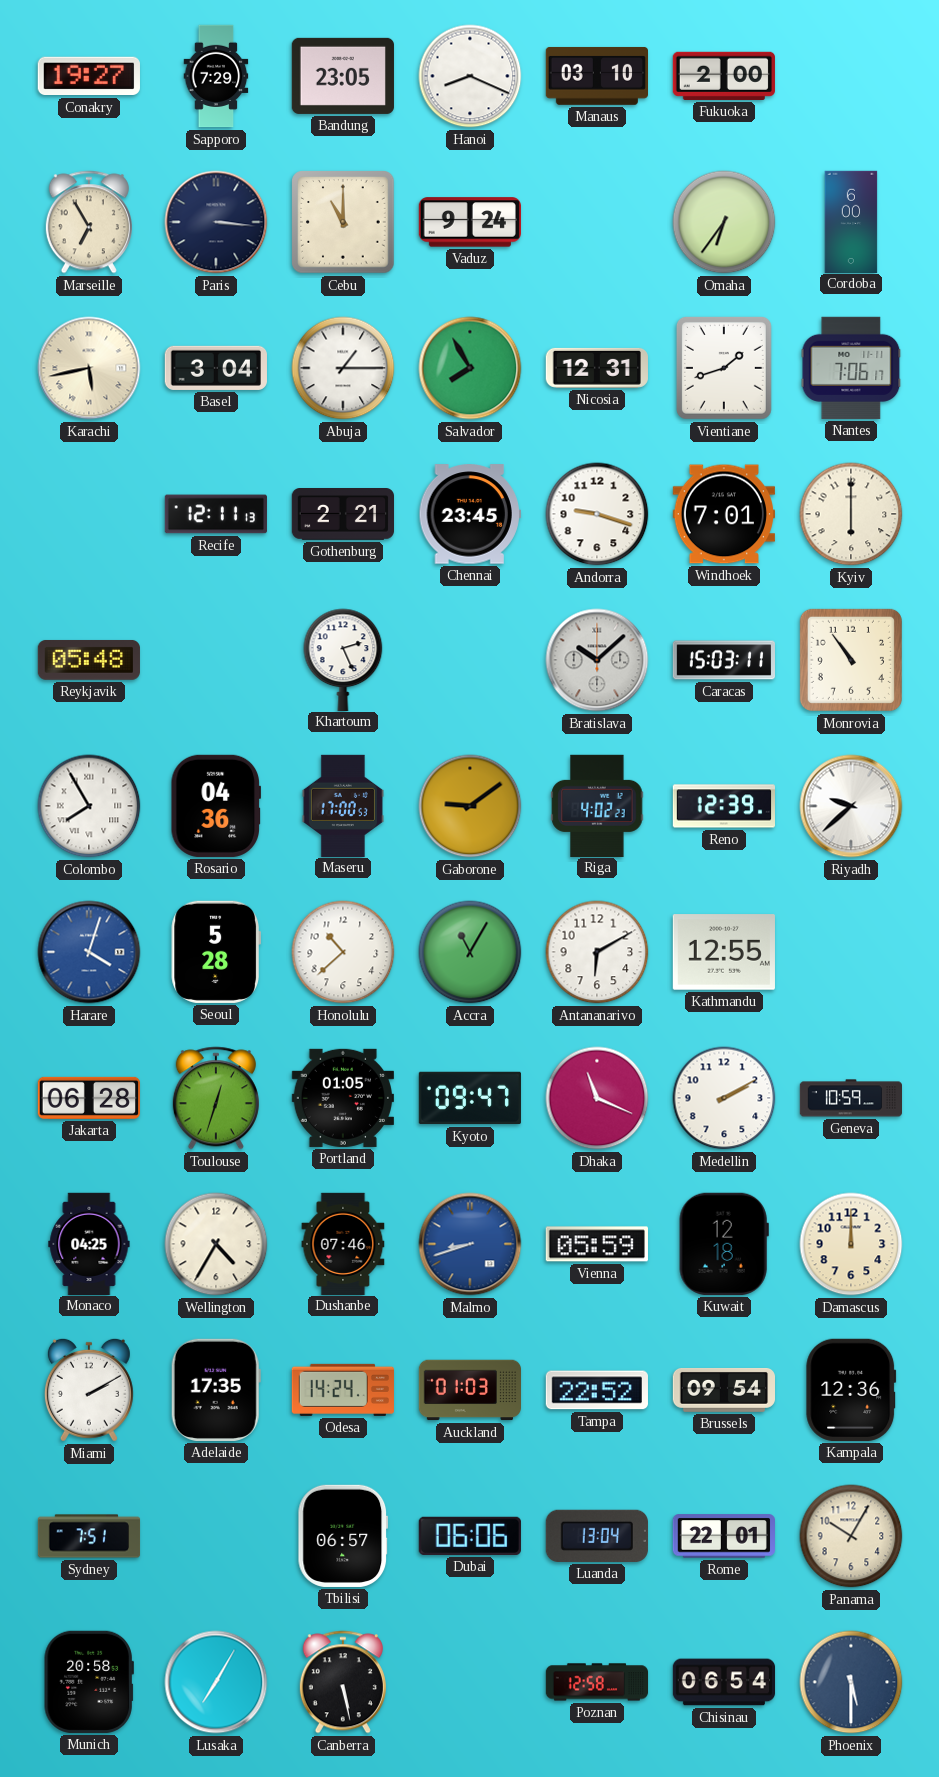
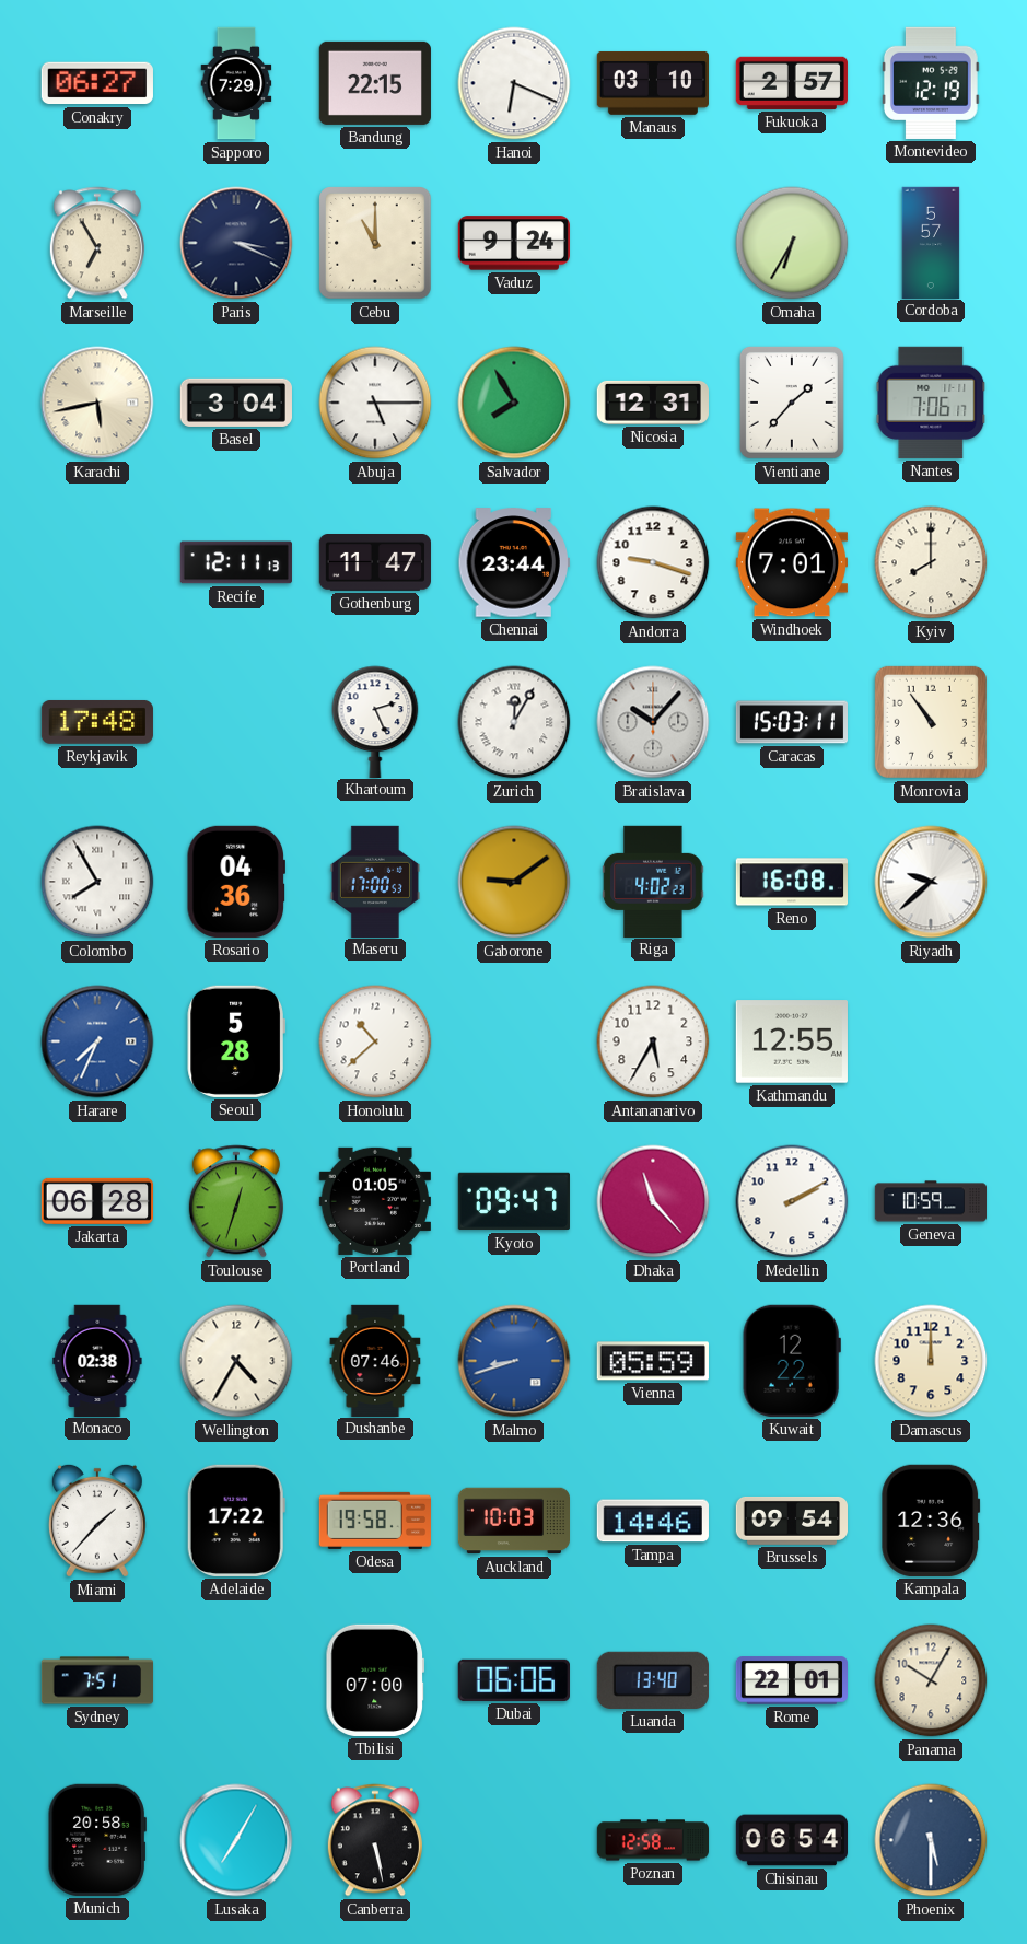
Conakry: 19:27 -> 06:27
Bandung: 23:05 -> 22:15
Hanoi: 8:19 -> 6:19
Fukuoka: 2:00 -> 2:57
Montevideo: none -> 12:19
Paris: 3:16 -> 3:19
Omaha: 6:36 -> 6:35
Cordoba: 6:00 -> 5:57
Abuja: 1:15 -> 5:15
Vientiane: 1:42 -> 1:37
Gothenburg: 2:21 -> 11:47
Chennai: 23:45 -> 23:44
Kyiv: 6:00 -> 8:00
Reykjavik: 05:48 -> 17:48
Zurich: none -> 12:05
Bratislava: 10:08 -> 10:07
Reno: 12:39 -> 16:08
Harare: 4:03 -> 7:34
Accra: 11:05 -> none
Antananarivo: 6:10 -> 5:35
Dhaka: 11:19 -> 11:23
Monaco: 04:25 -> 02:38
Kuwait: 12:18 -> 12:22
Miami: 2:10 -> 1:37
Adelaide: 17:35 -> 17:22
Odesa: 14:24 -> 19:58
Auckland: 01:03 -> 10:03
Tampa: 22:52 -> 14:46
Tbilisi: 06:57 -> 07:00
Luanda: 13:04 -> 13:40
